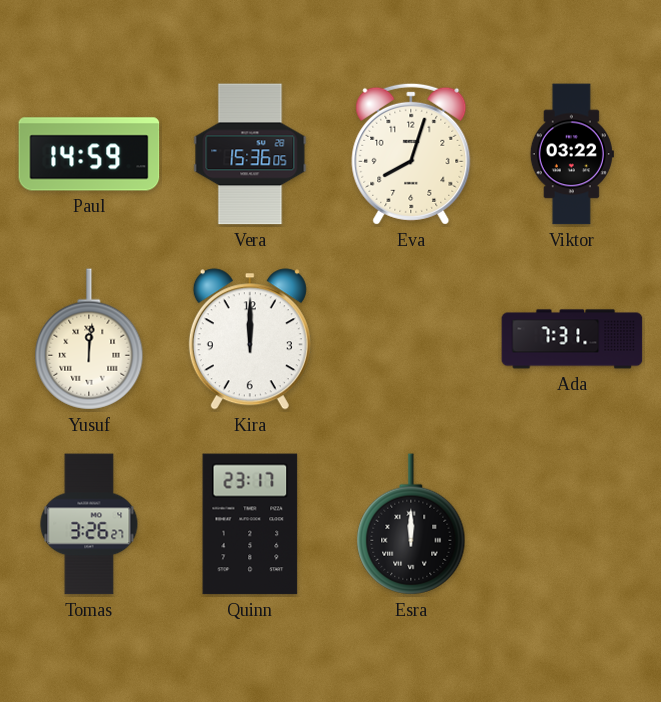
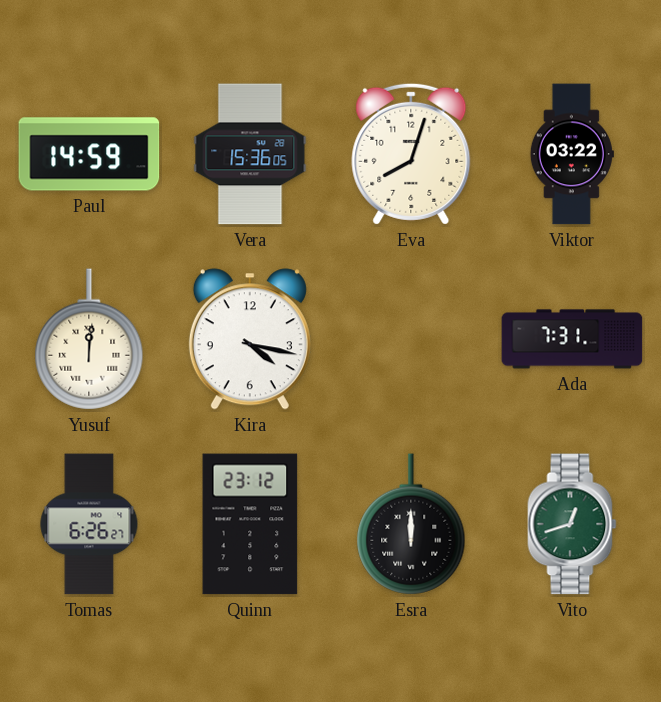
Kira: 12:00 -> 4:17
Tomas: 3:26 -> 6:26
Quinn: 23:17 -> 23:12
Vito: none -> 12:42
